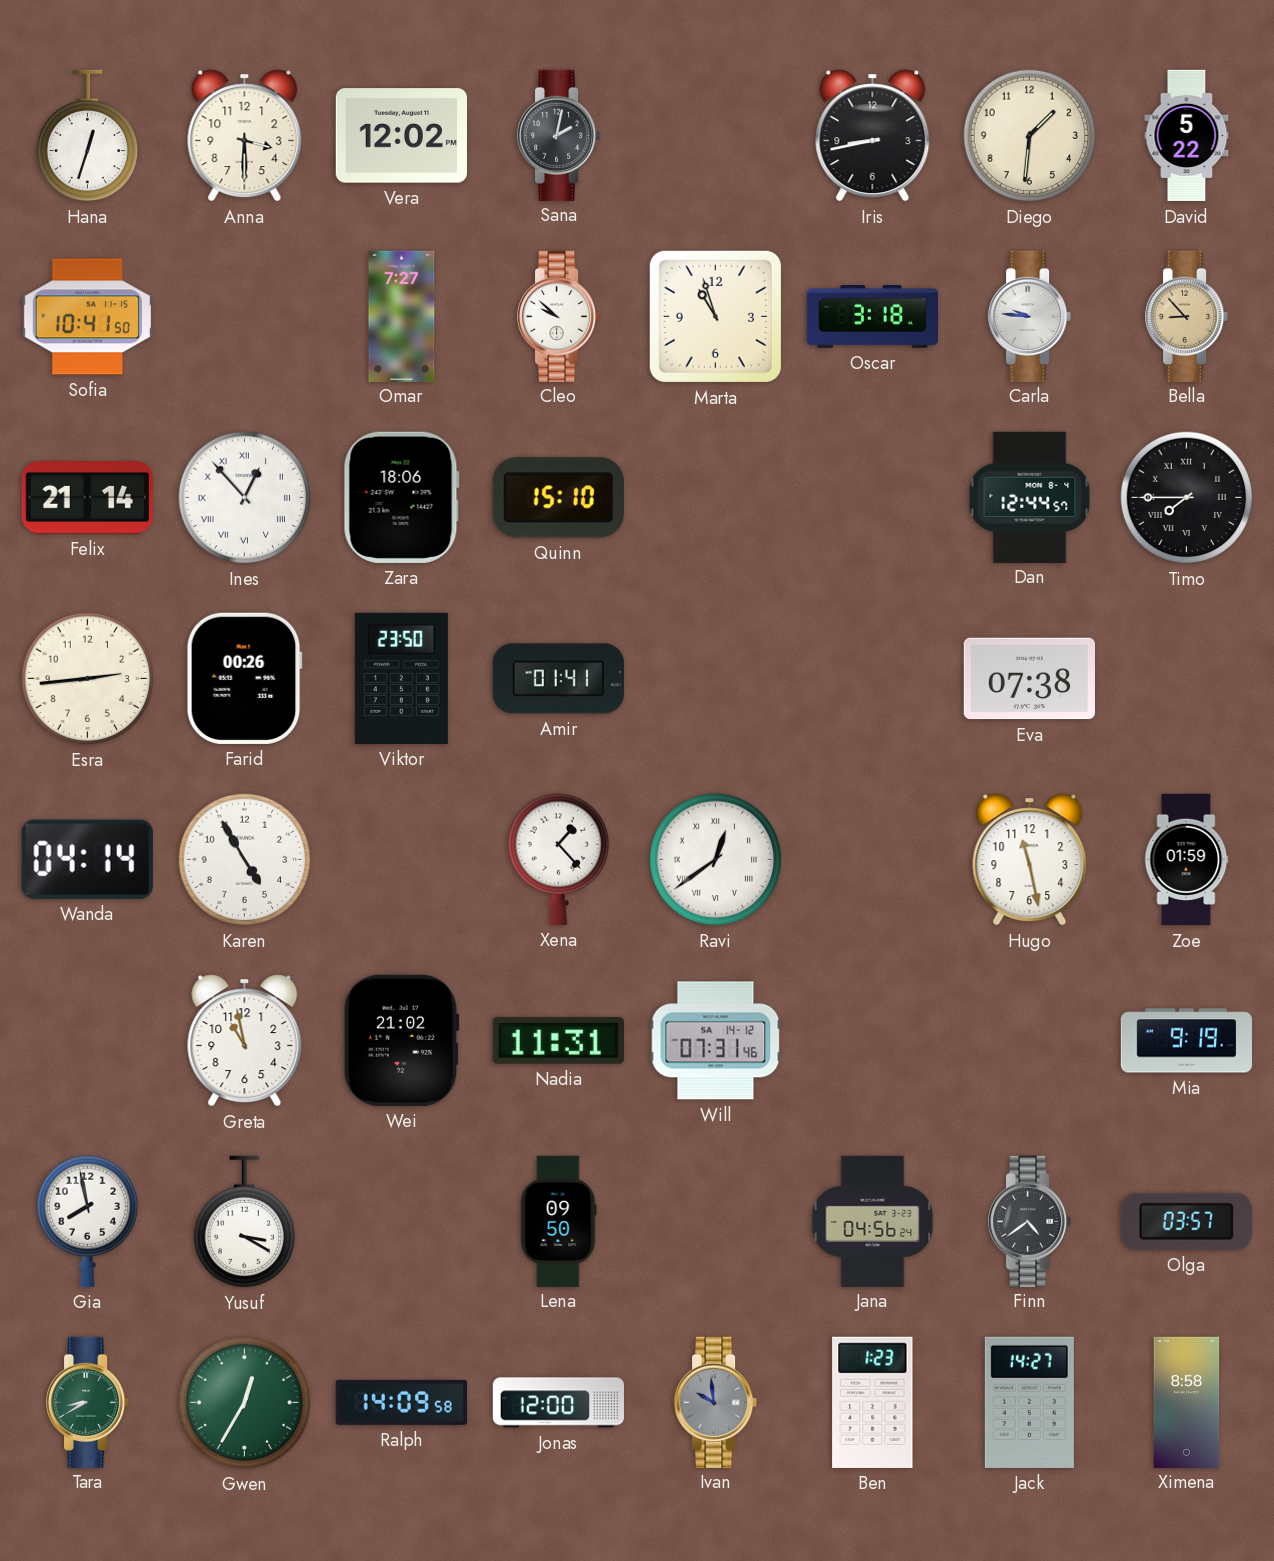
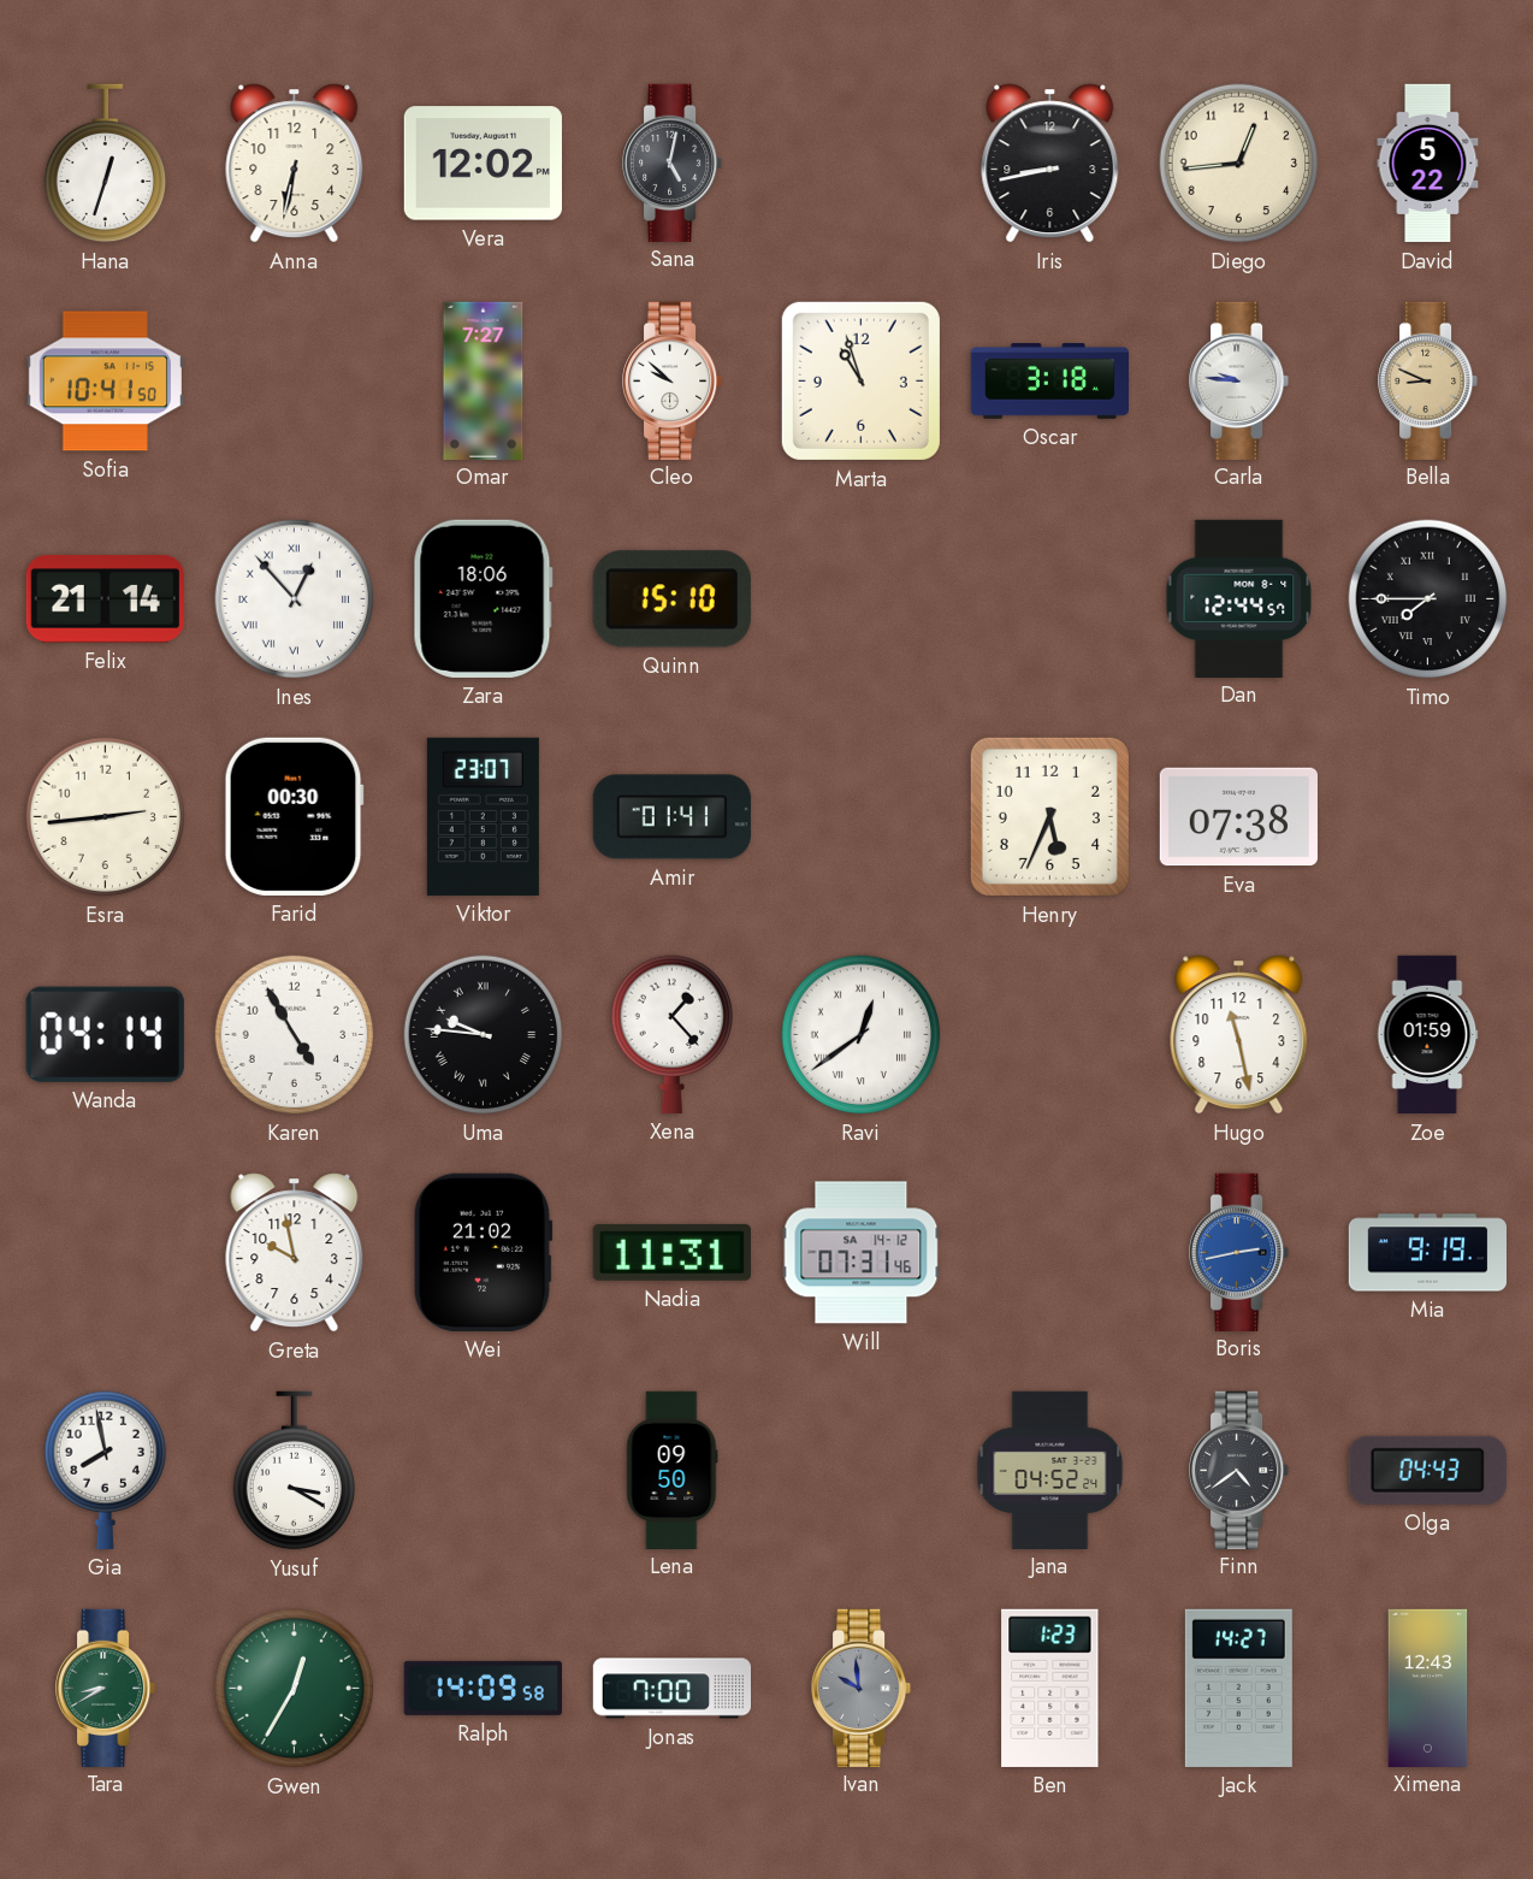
Anna: 3:30 -> 6:32
Sana: 2:02 -> 5:02
Diego: 1:31 -> 12:44
Bella: 8:53 -> 8:49
Farid: 00:26 -> 00:30
Viktor: 23:50 -> 23:07
Henry: none -> 5:34
Uma: none -> 9:46
Greta: 10:58 -> 9:58
Boris: none -> 2:43
Jana: 04:56 -> 04:52
Olga: 03:57 -> 04:43
Jonas: 12:00 -> 7:00
Ximena: 8:58 -> 12:43
